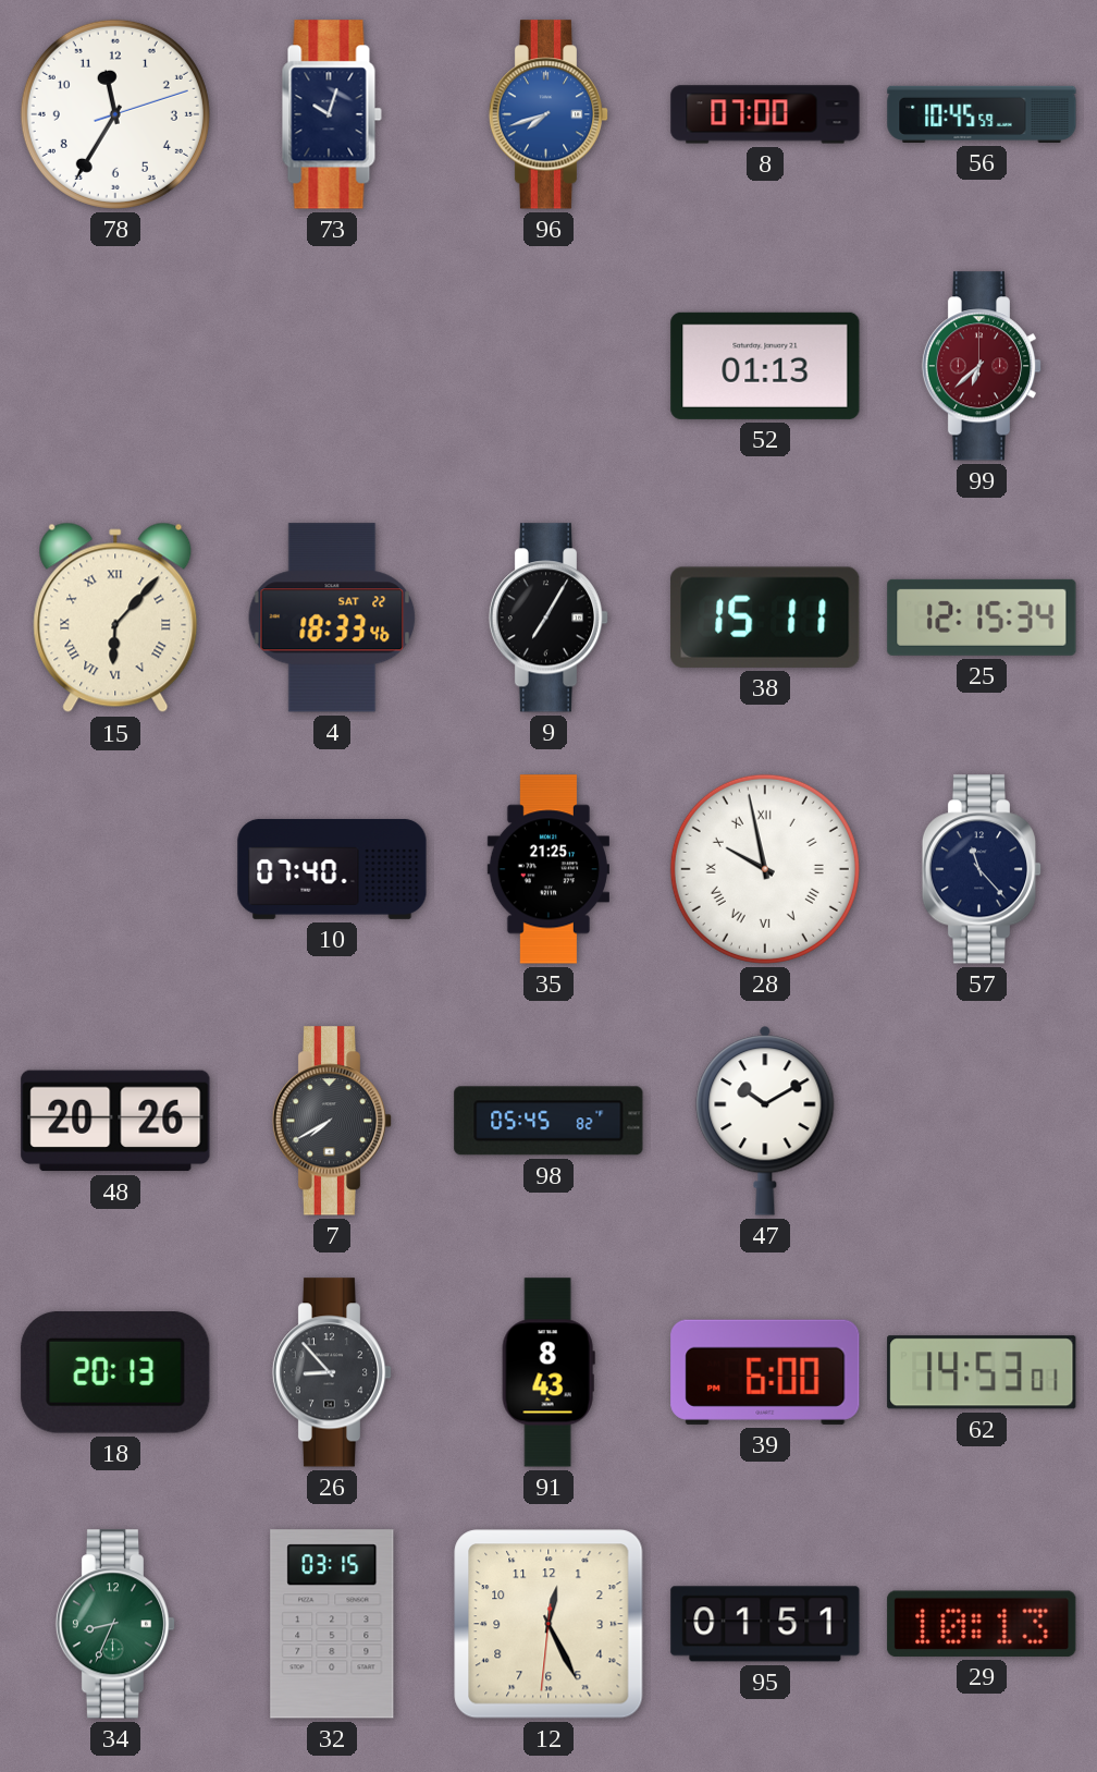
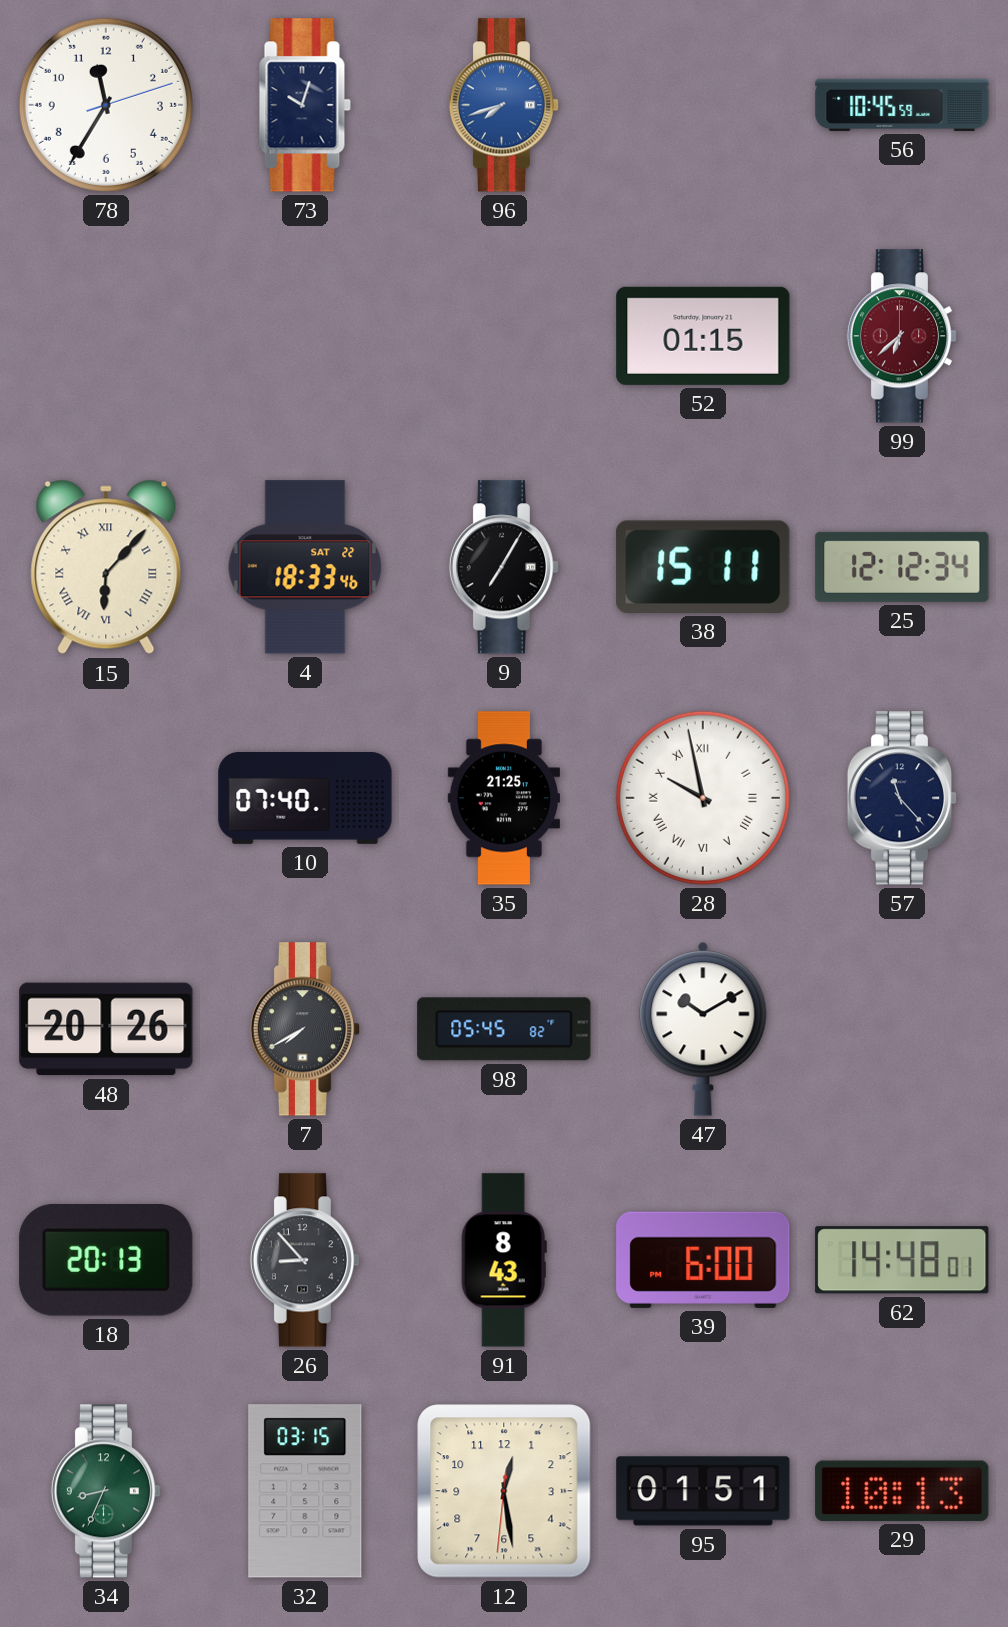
8: 07:00 -> none
52: 01:13 -> 01:15
25: 12:15 -> 12:12
62: 14:53 -> 14:48
12: 12:25 -> 12:28
